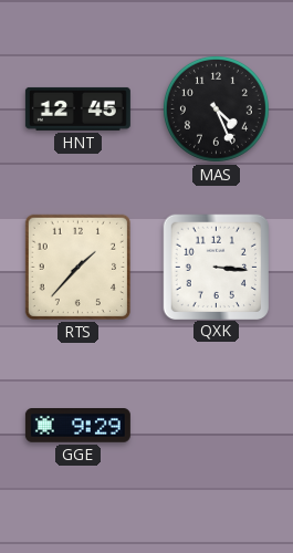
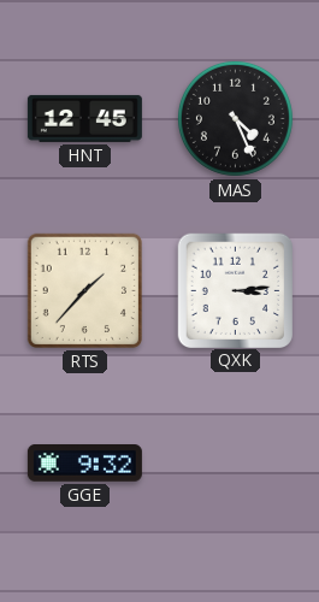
QXK: 3:16 -> 3:14
GGE: 9:29 -> 9:32
